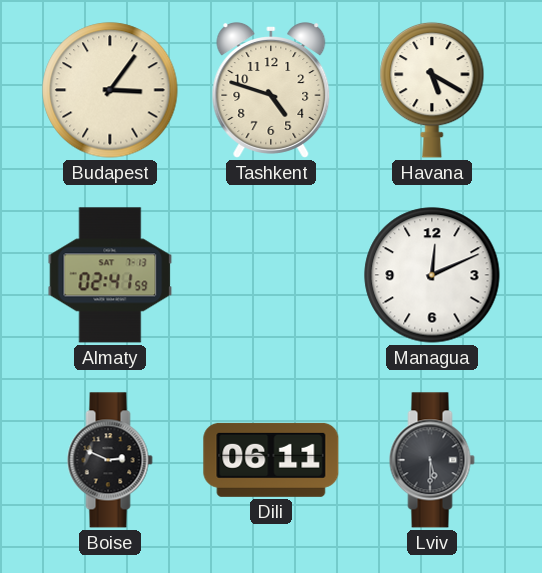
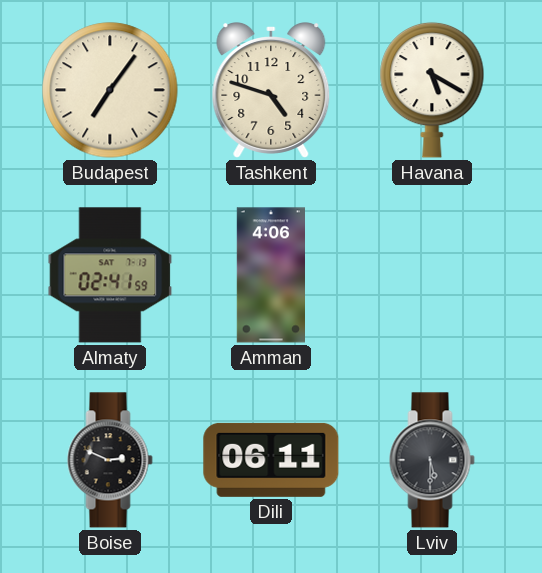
Budapest: 3:06 -> 7:06
Amman: none -> 4:06
Managua: 12:11 -> none
